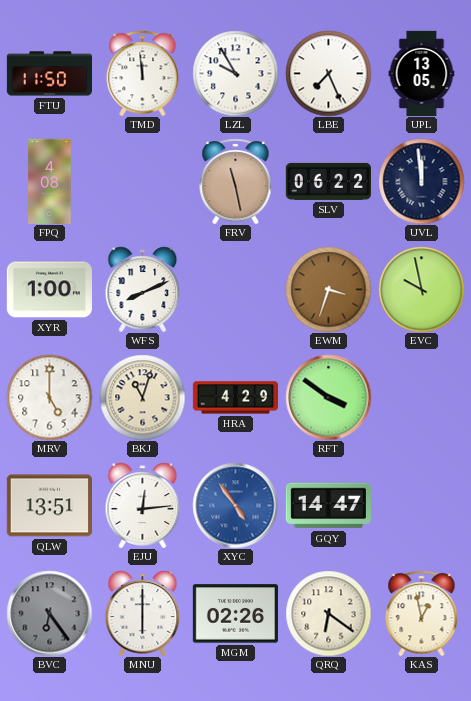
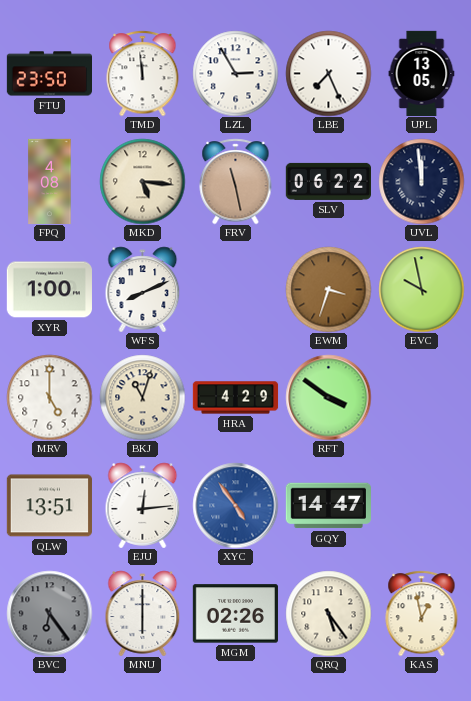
FTU: 11:50 -> 23:50
LZL: 9:55 -> 2:55
MKD: none -> 5:16
QRQ: 6:21 -> 5:24
